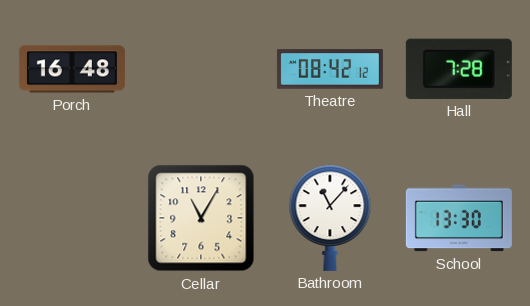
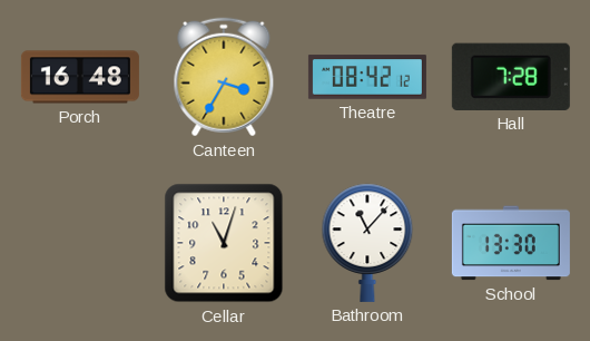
Canteen: none -> 3:35
Cellar: 11:05 -> 11:03
